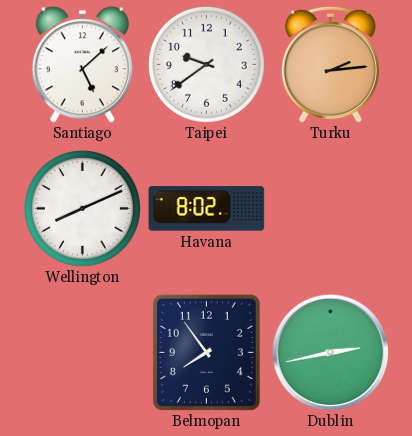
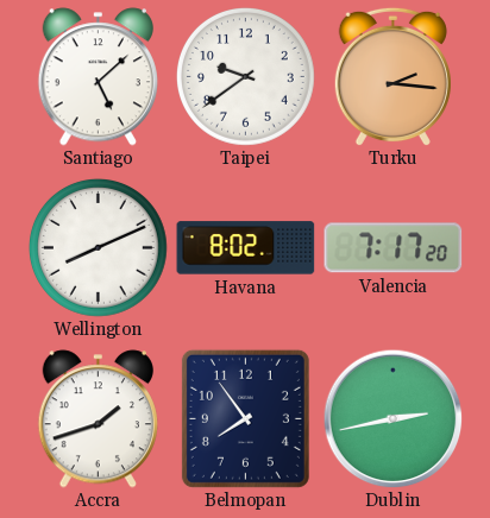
Turku: 2:14 -> 2:16
Valencia: none -> 7:17
Accra: none -> 1:42
